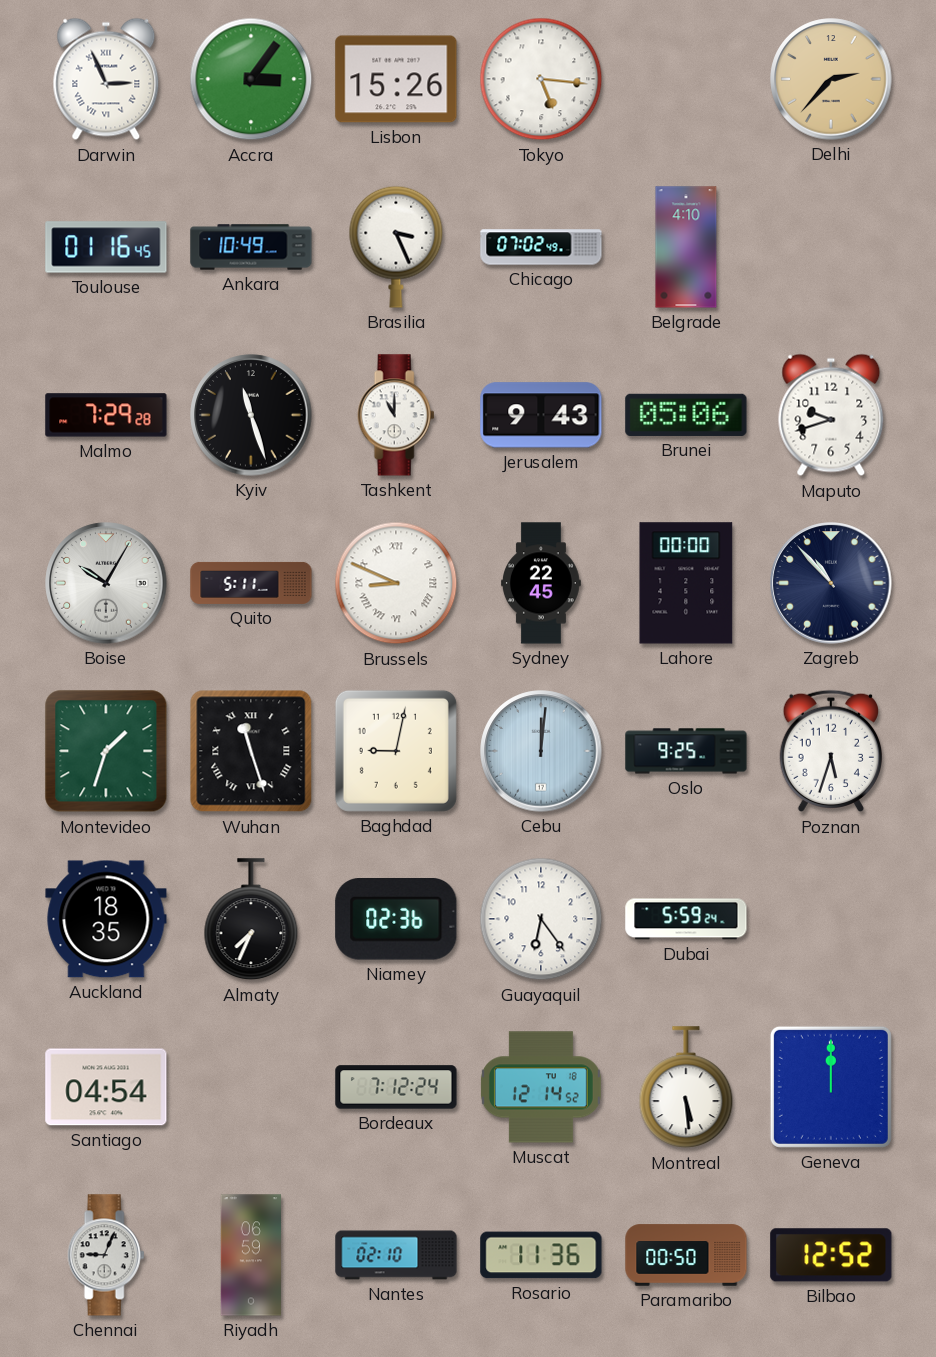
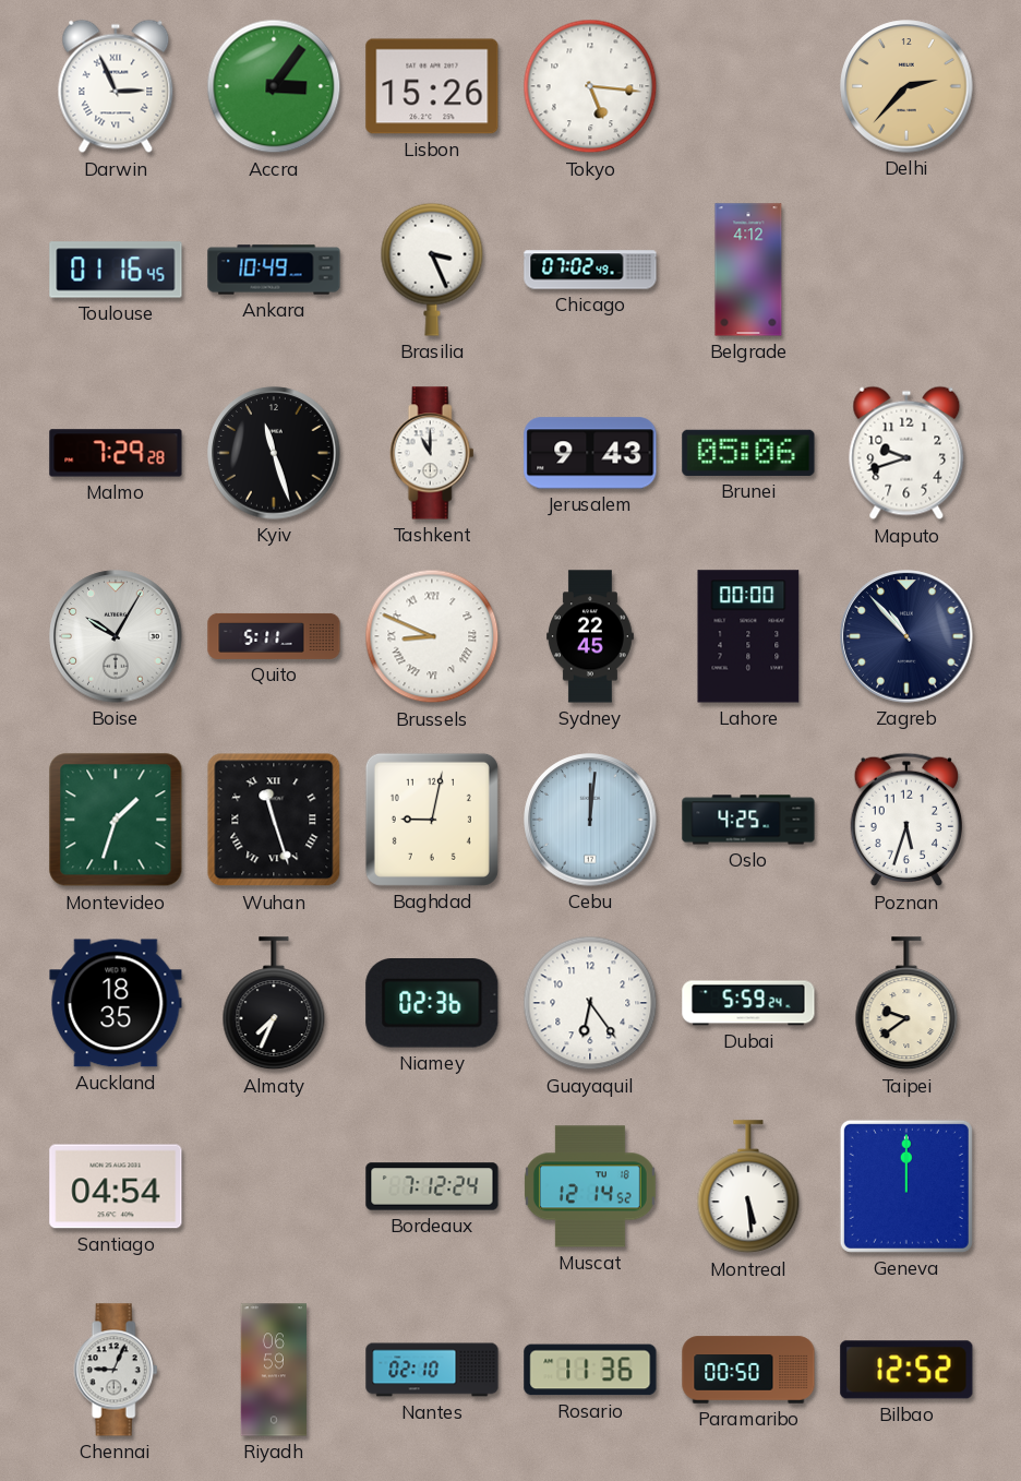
Belgrade: 4:10 -> 4:12
Oslo: 9:25 -> 4:25
Taipei: none -> 9:39
